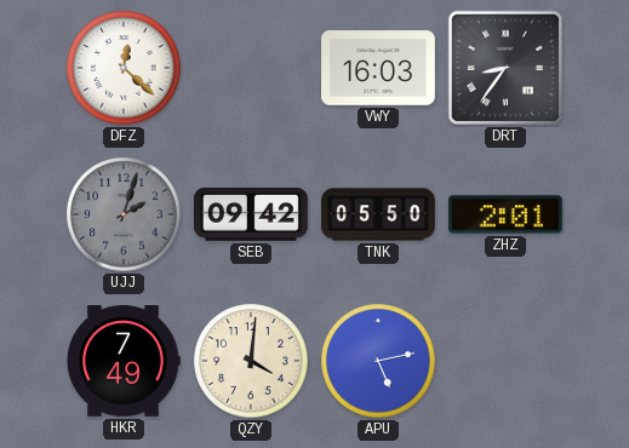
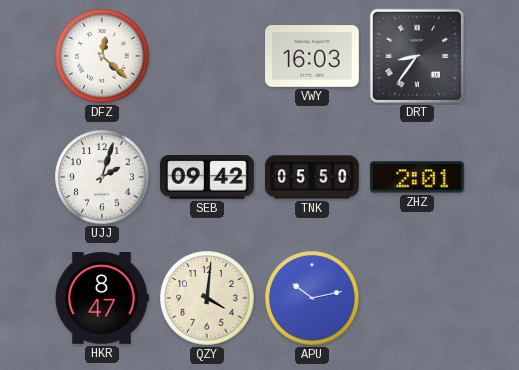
UJJ dial: grey -> white
HKR: 7:49 -> 8:47
APU: 5:13 -> 10:13
